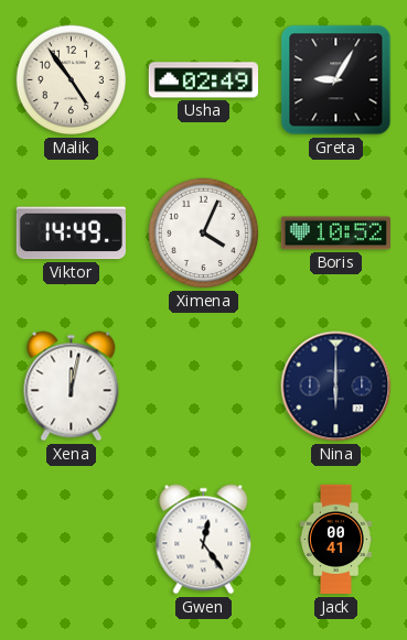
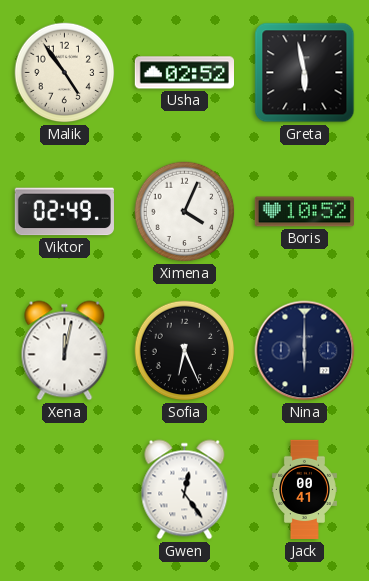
Usha: 02:49 -> 02:52
Greta: 9:05 -> 5:58
Viktor: 14:49 -> 02:49
Sofia: none -> 6:26
